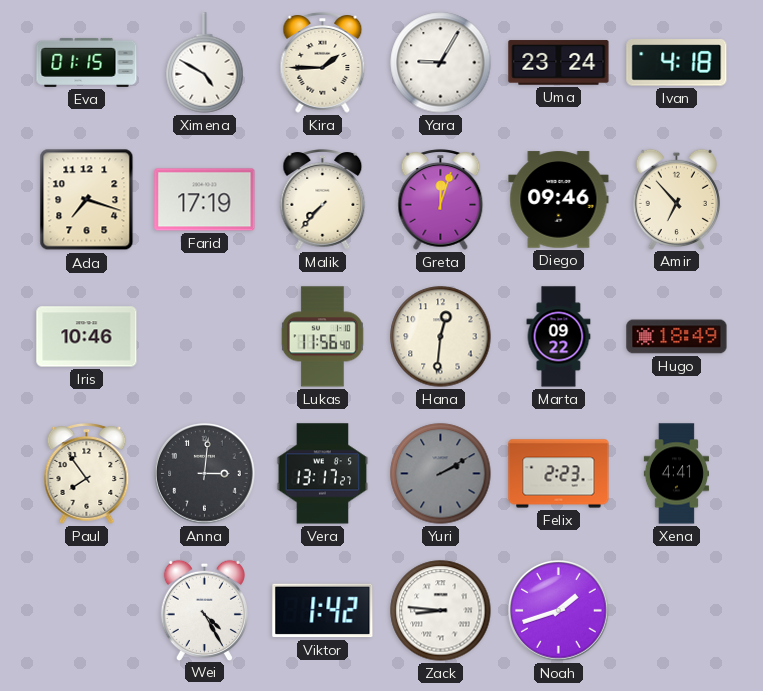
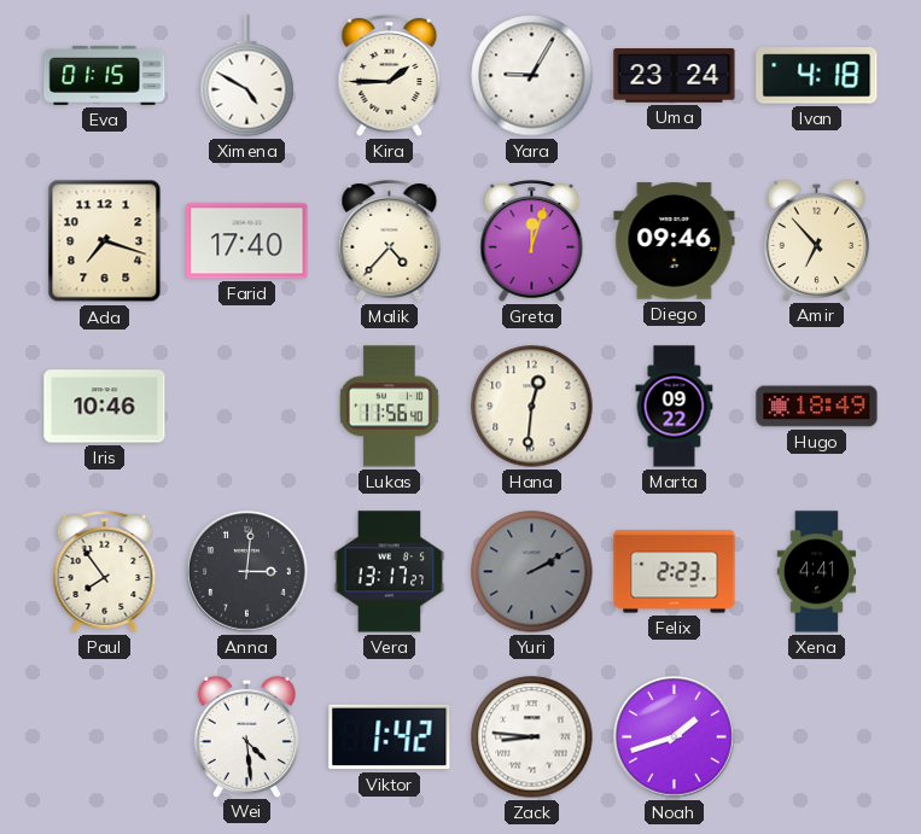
Farid: 17:19 -> 17:40
Malik: 7:37 -> 4:37
Wei: 4:25 -> 4:29
